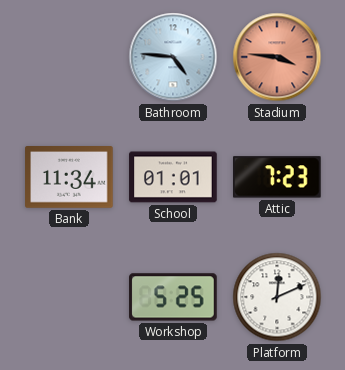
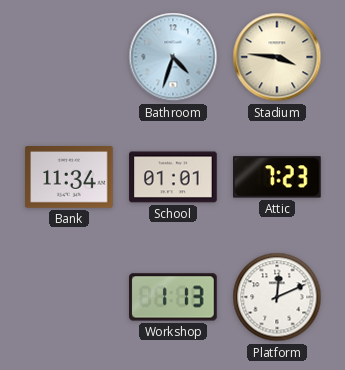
Bathroom: 4:46 -> 4:33
Stadium dial: salmon -> cream
Workshop: 5:25 -> 1:13
